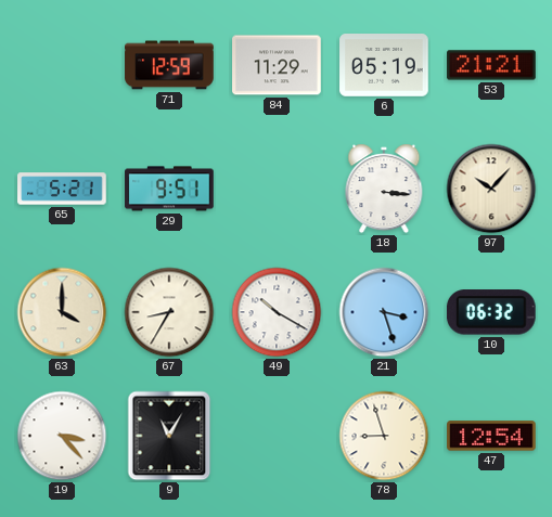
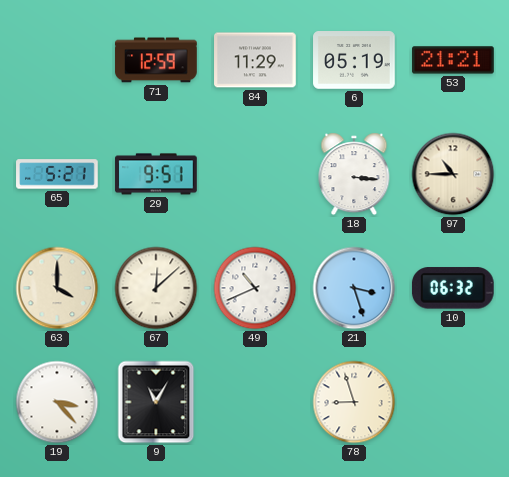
97: 10:07 -> 10:45
67: 8:35 -> 12:08
49: 10:20 -> 10:41
47: 12:54 -> none
